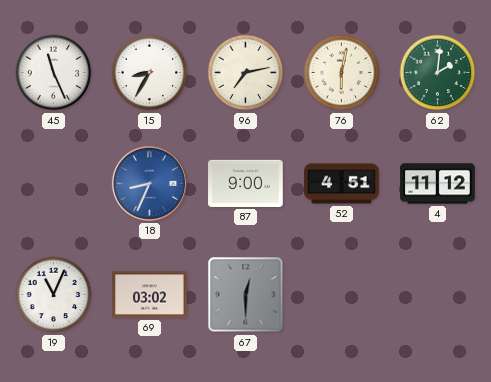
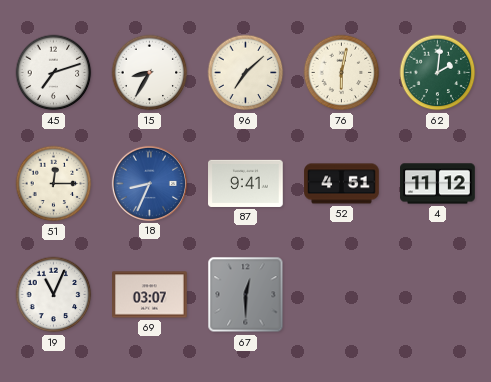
45: 11:26 -> 7:12
96: 7:13 -> 7:08
51: none -> 12:15
87: 9:00 -> 9:41
69: 03:02 -> 03:07
